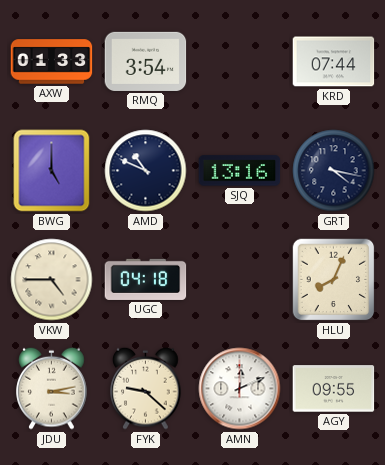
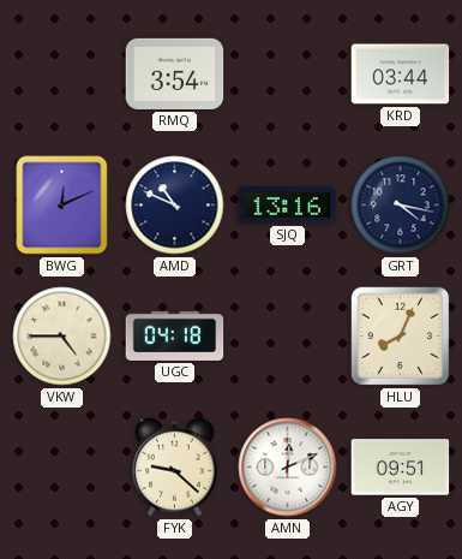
AXW: 01:33 -> none
KRD: 07:44 -> 03:44
BWG: 5:00 -> 12:11
JDU: 3:13 -> none
AGY: 09:55 -> 09:51
